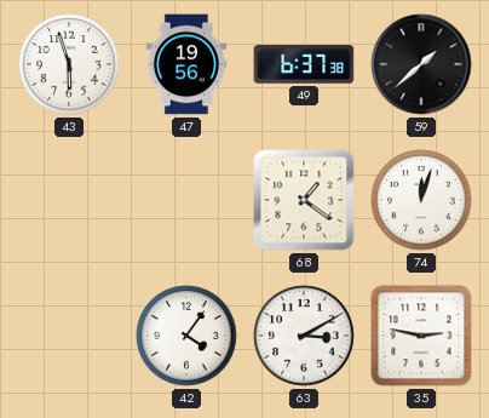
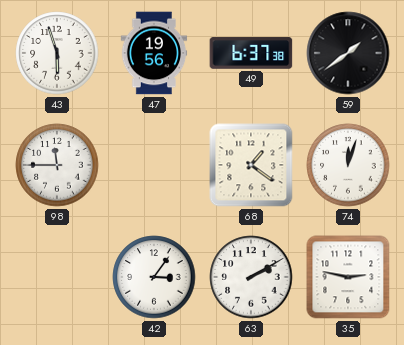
59: 1:38 -> 1:39
98: none -> 11:45
42: 4:06 -> 3:06
63: 3:10 -> 2:10
